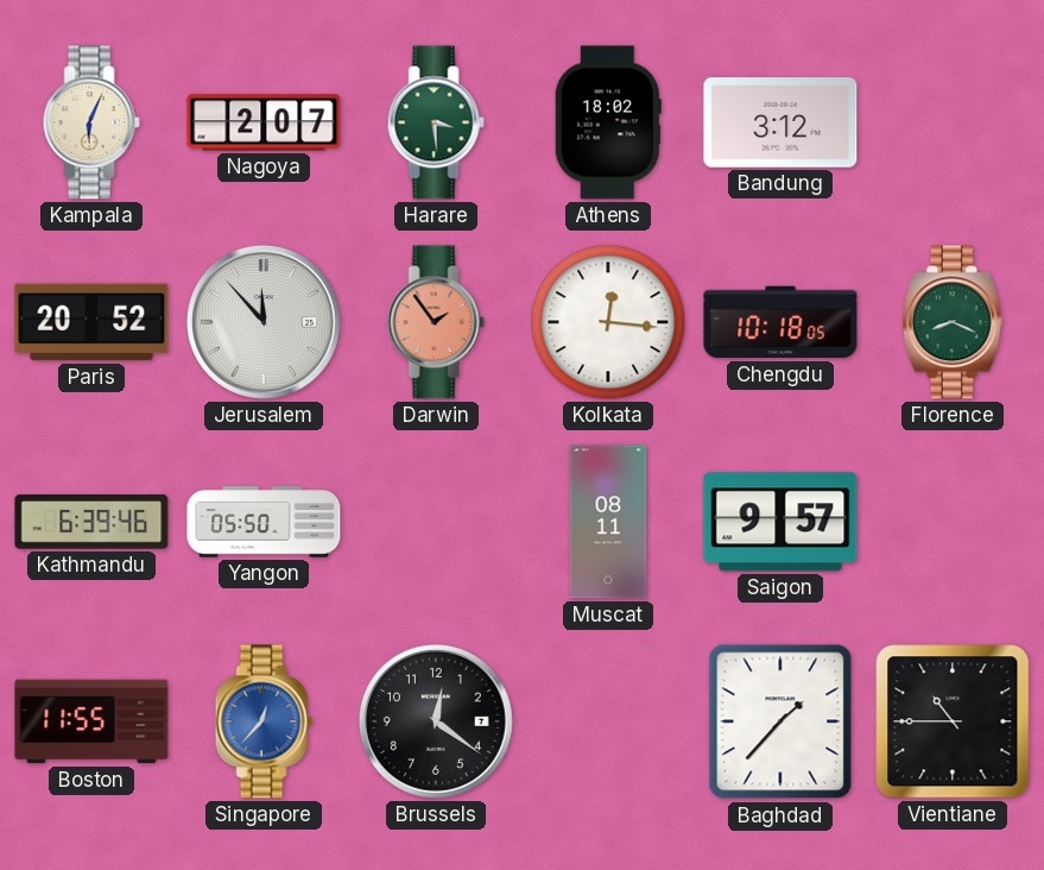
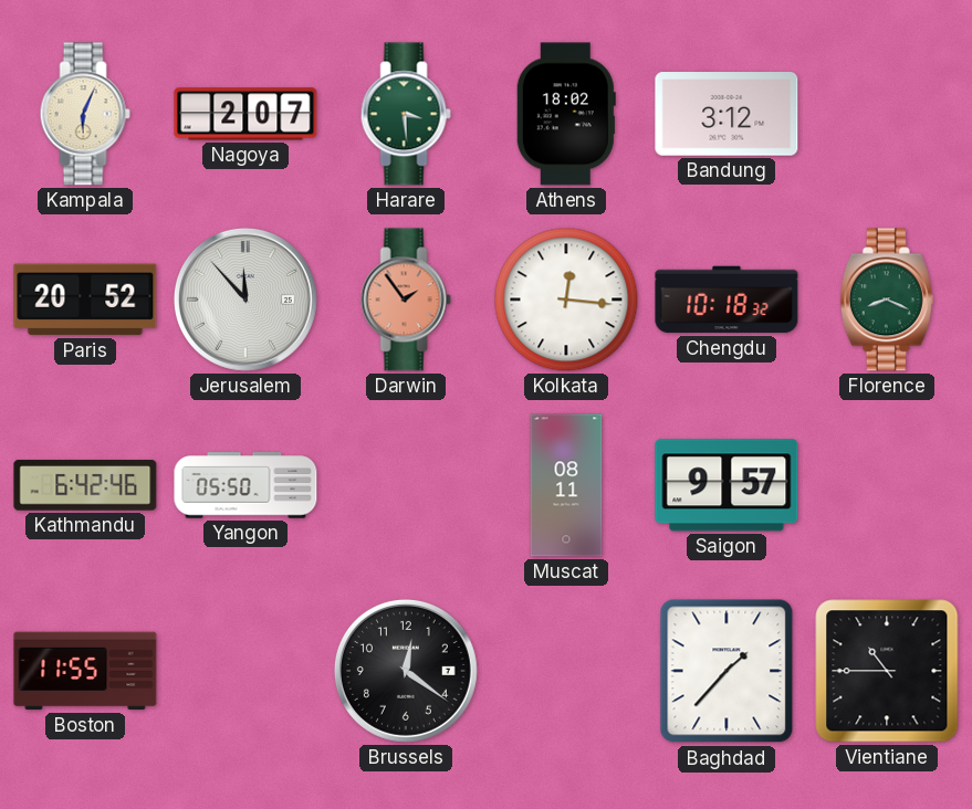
Chengdu: 10:18:05 -> 10:18:32
Kathmandu: 6:39 -> 6:42
Singapore: 12:37 -> none
